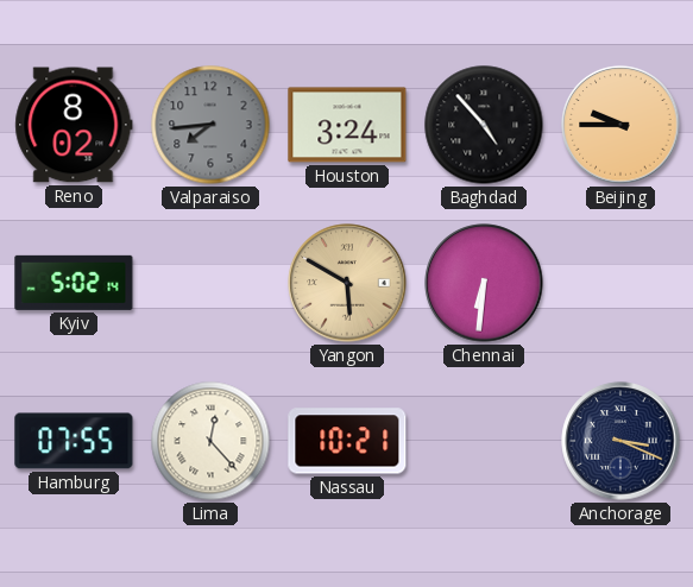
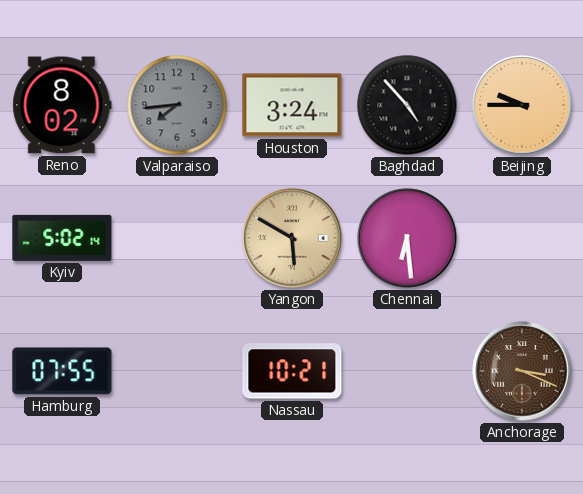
Chennai: 6:31 -> 6:29
Lima: 12:23 -> none
Anchorage dial: navy -> brown
